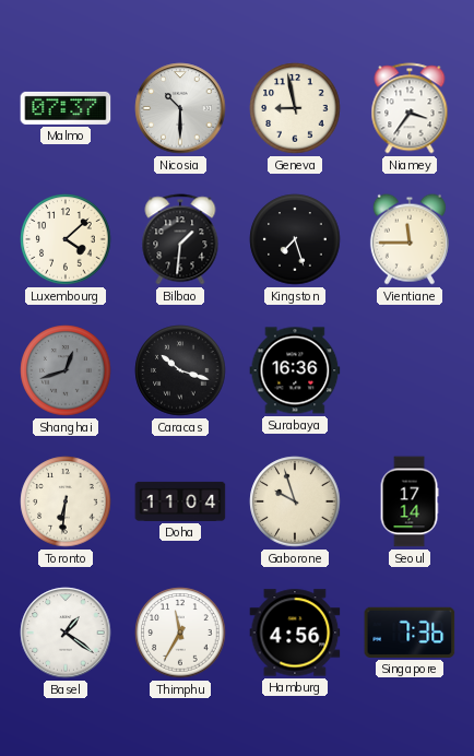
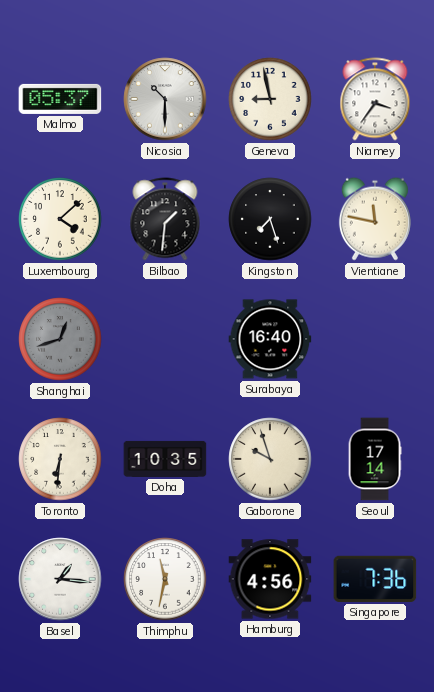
Malmo: 07:37 -> 05:37
Vientiane: 11:45 -> 11:47
Caracas: 10:18 -> none
Surabaya: 16:36 -> 16:40
Doha: 11:04 -> 10:35
Basel: 1:21 -> 1:16
Thimphu: 11:35 -> 11:32
